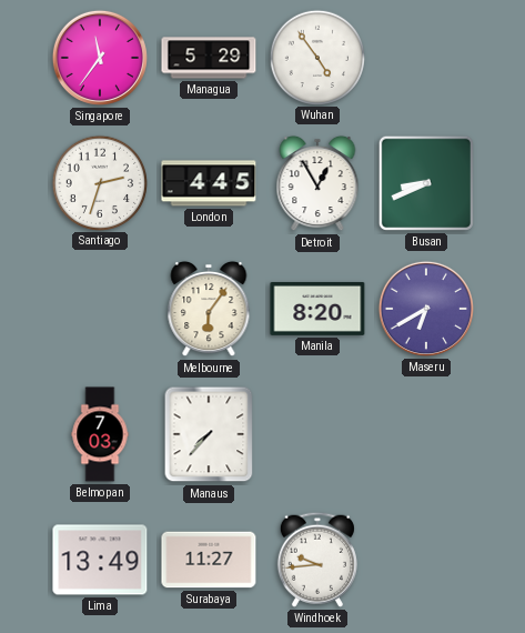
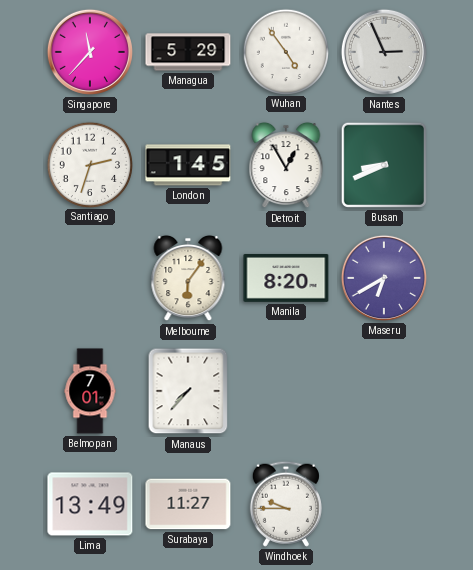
Singapore: 11:36 -> 11:37
Nantes: none -> 2:56
London: 4:45 -> 1:45
Belmopan: 7:03 -> 7:01
Windhoek: 9:44 -> 9:45
